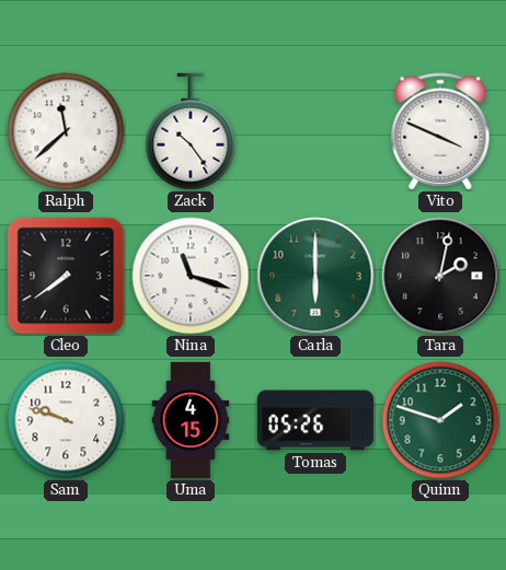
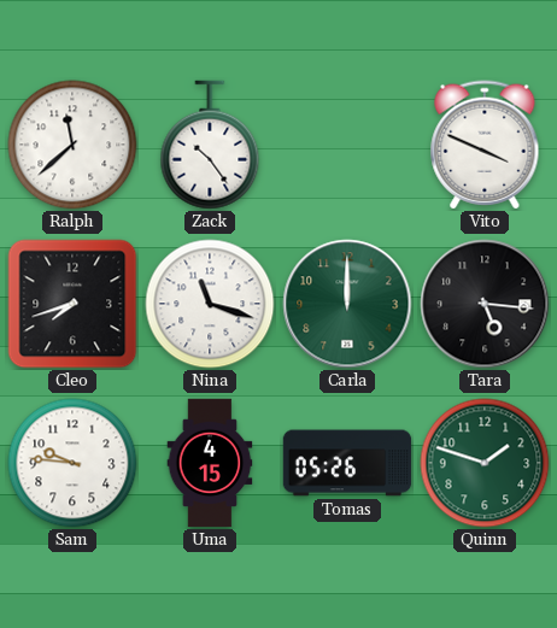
Cleo: 7:39 -> 7:42
Carla: 6:00 -> 12:00
Tara: 2:02 -> 5:16
Sam: 9:48 -> 9:46
